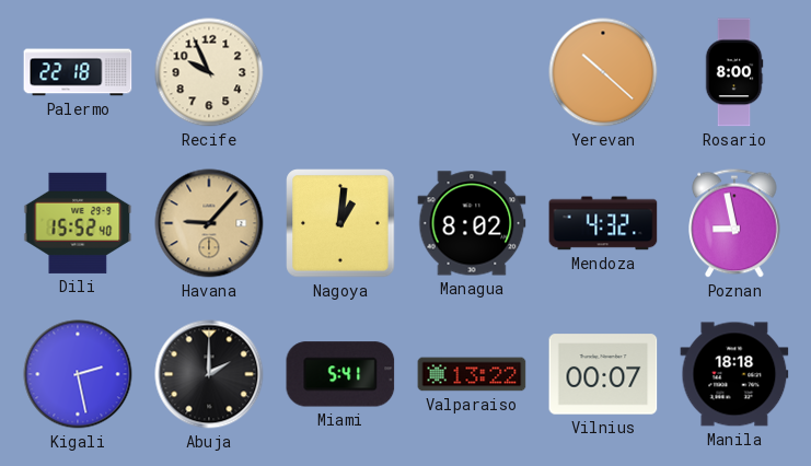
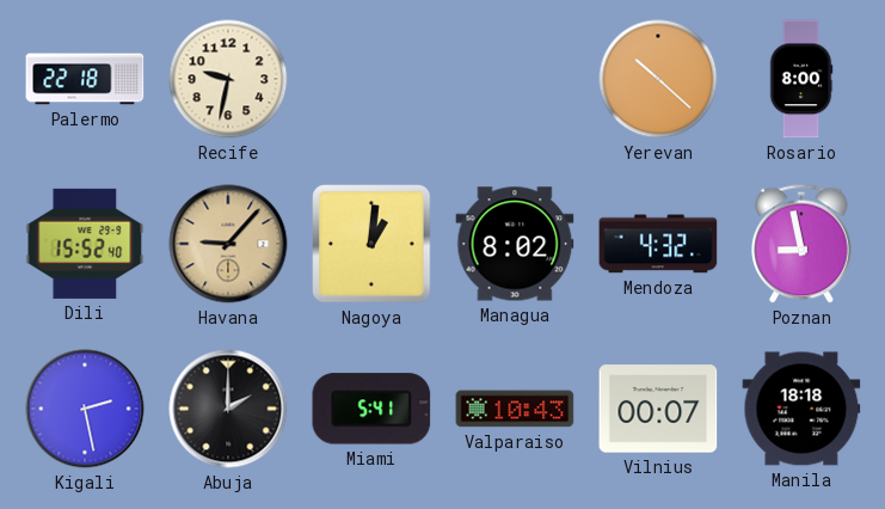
Recife: 9:56 -> 9:32
Valparaiso: 13:22 -> 10:43
